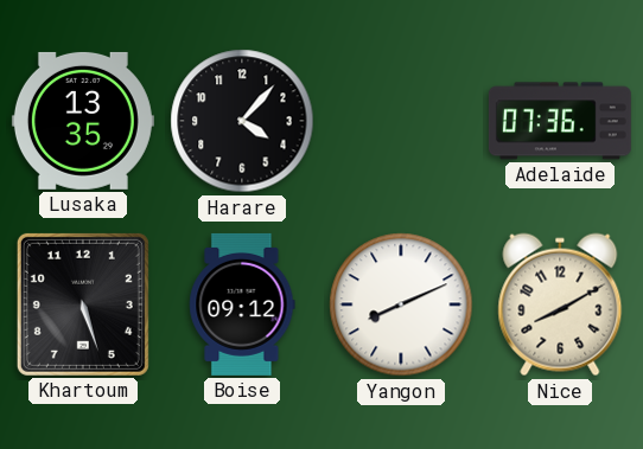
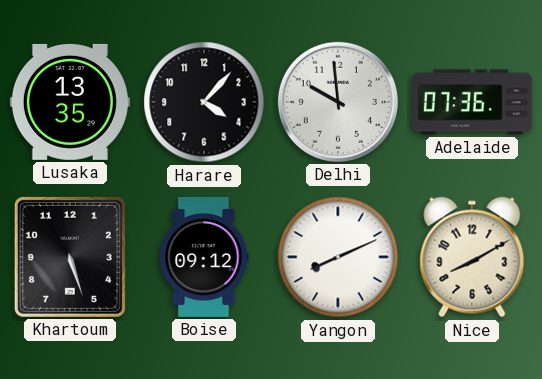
Delhi: none -> 9:59
